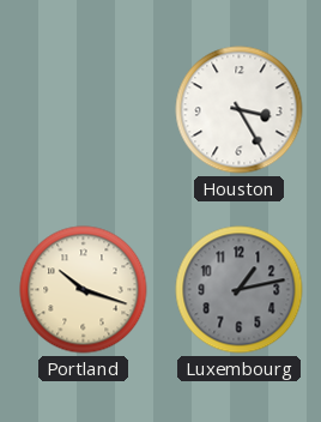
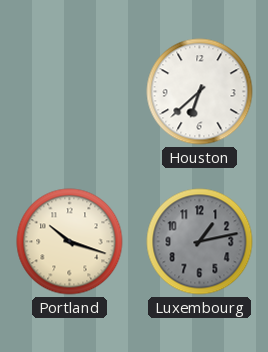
Houston: 3:25 -> 6:38
